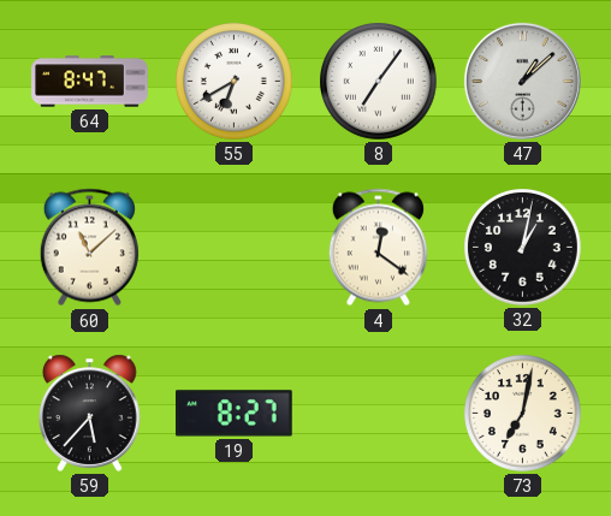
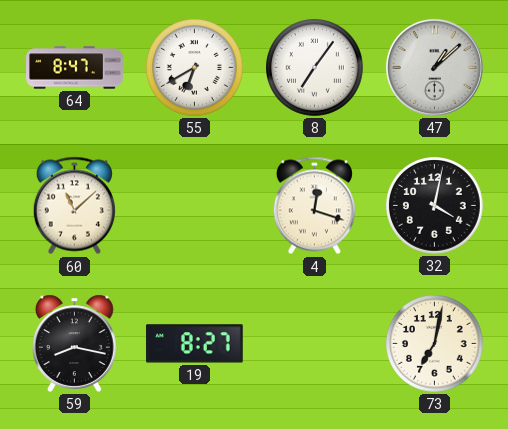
4: 12:21 -> 12:18
32: 1:02 -> 4:02
59: 5:37 -> 8:17
